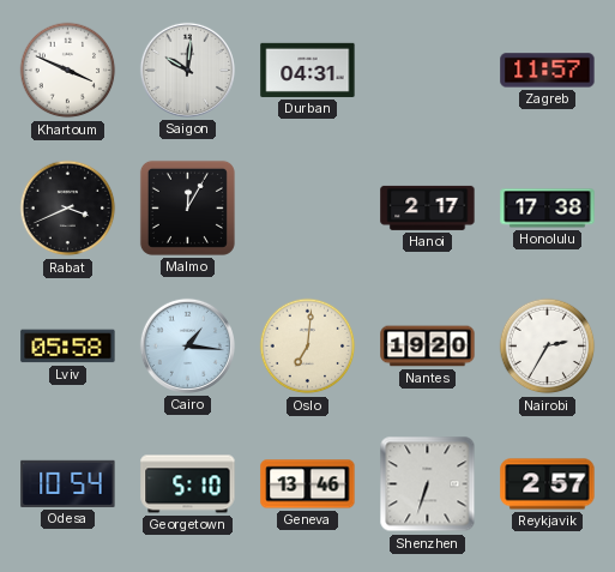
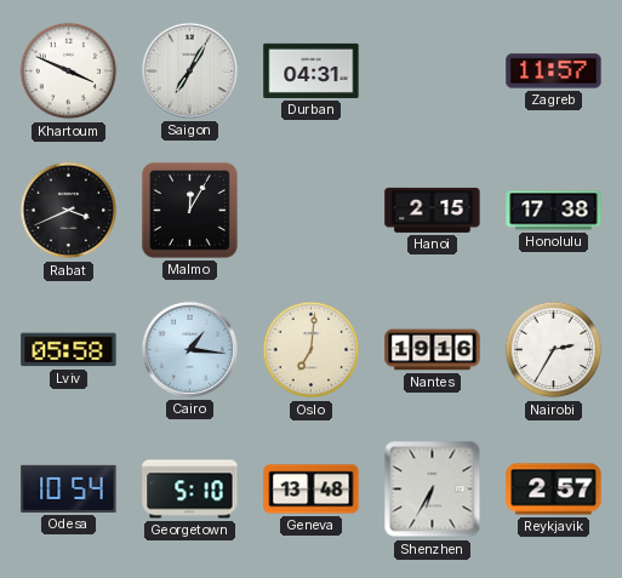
Saigon: 10:01 -> 7:05
Hanoi: 2:17 -> 2:15
Nantes: 19:20 -> 19:16
Geneva: 13:46 -> 13:48
Shenzhen: 6:33 -> 6:35
